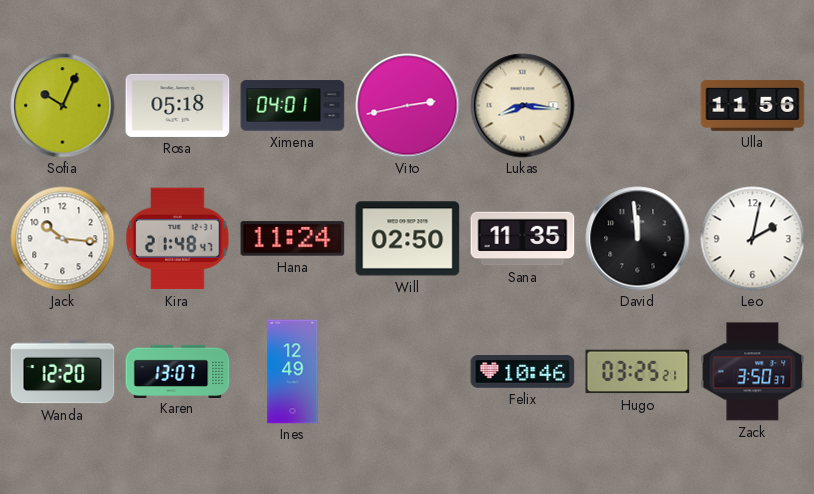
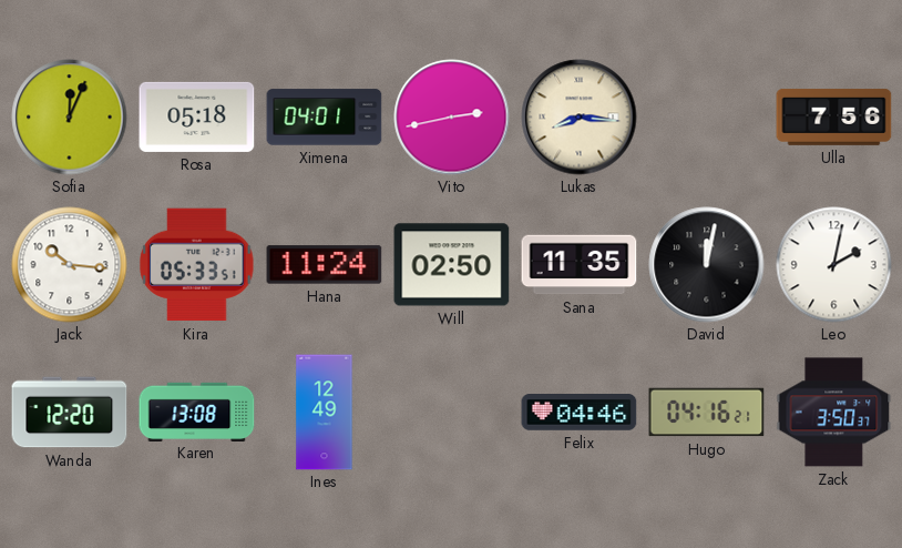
Sofia: 10:04 -> 12:04
Ulla: 11:56 -> 7:56
Kira: 21:48 -> 05:33
David: 11:59 -> 12:02
Karen: 13:07 -> 13:08
Felix: 10:46 -> 04:46
Hugo: 03:25 -> 04:16
